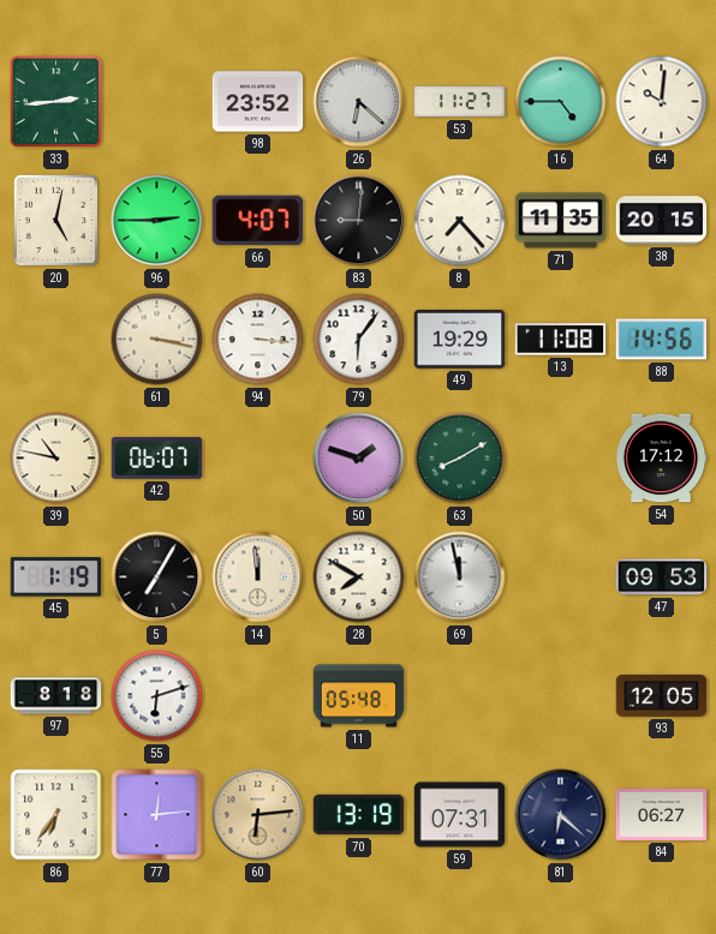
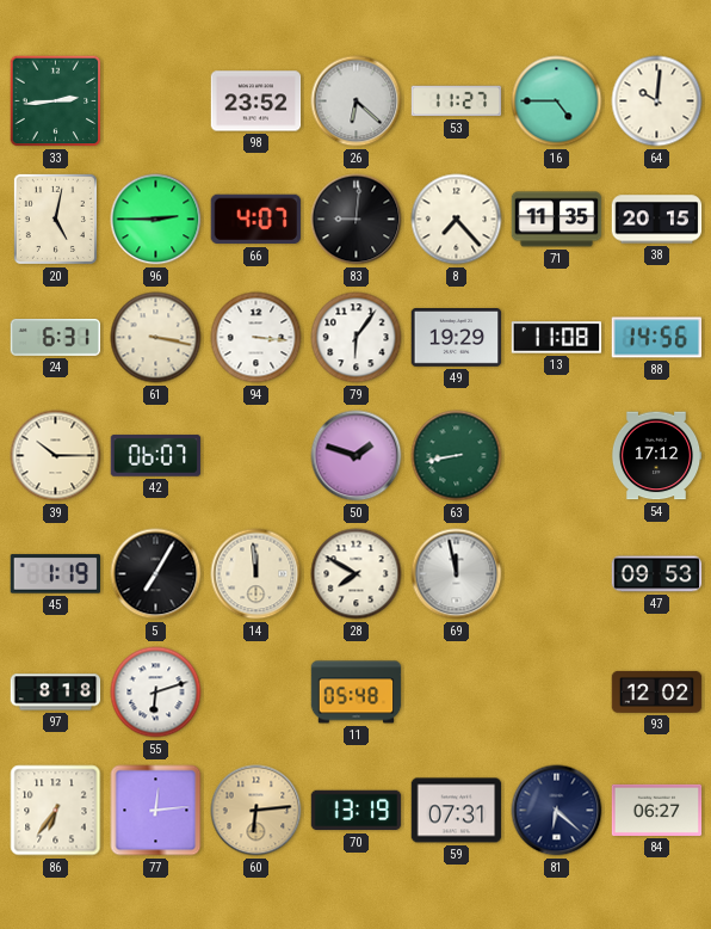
24: none -> 6:31
39: 10:47 -> 10:15
63: 8:10 -> 8:43
93: 12:05 -> 12:02
